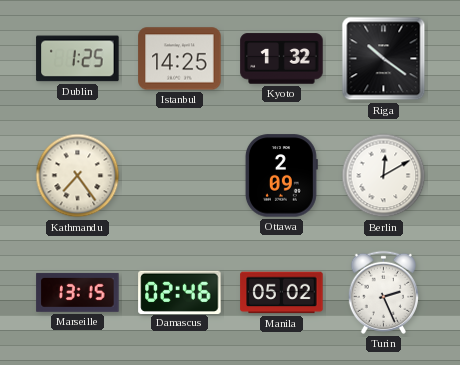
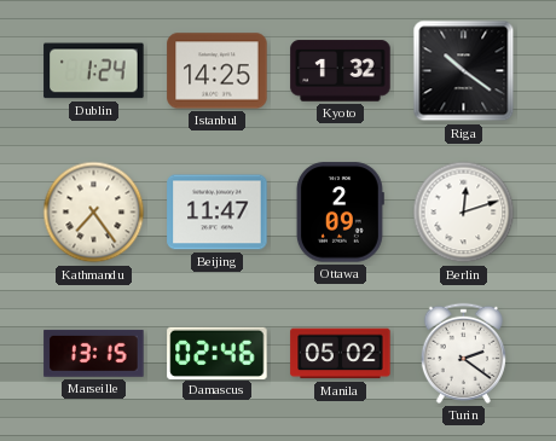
Dublin: 1:25 -> 1:24
Beijing: none -> 11:47
Berlin: 12:10 -> 12:12
Turin: 2:26 -> 2:21
